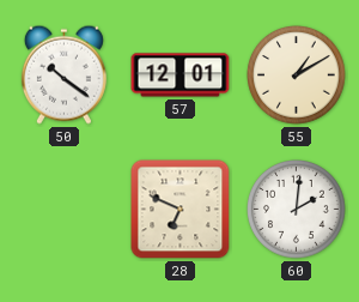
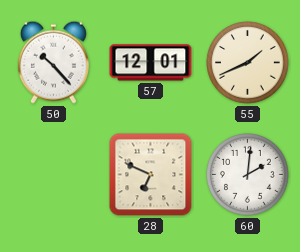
50: 10:21 -> 10:23
55: 1:10 -> 1:41
